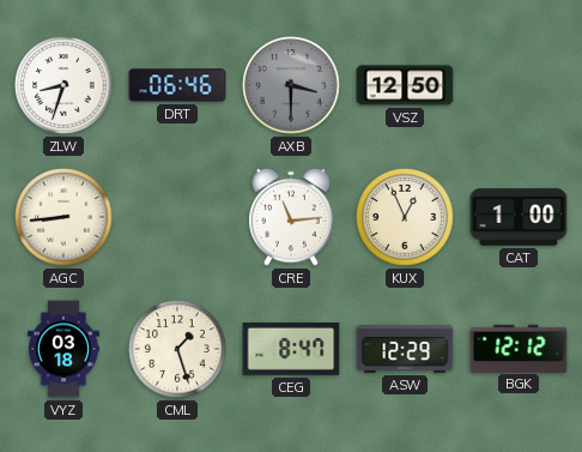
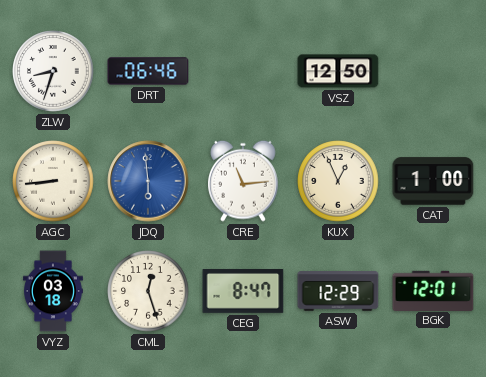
AXB: 3:30 -> none
JDQ: none -> 5:59
CML: 1:27 -> 12:27
BGK: 12:12 -> 12:01
